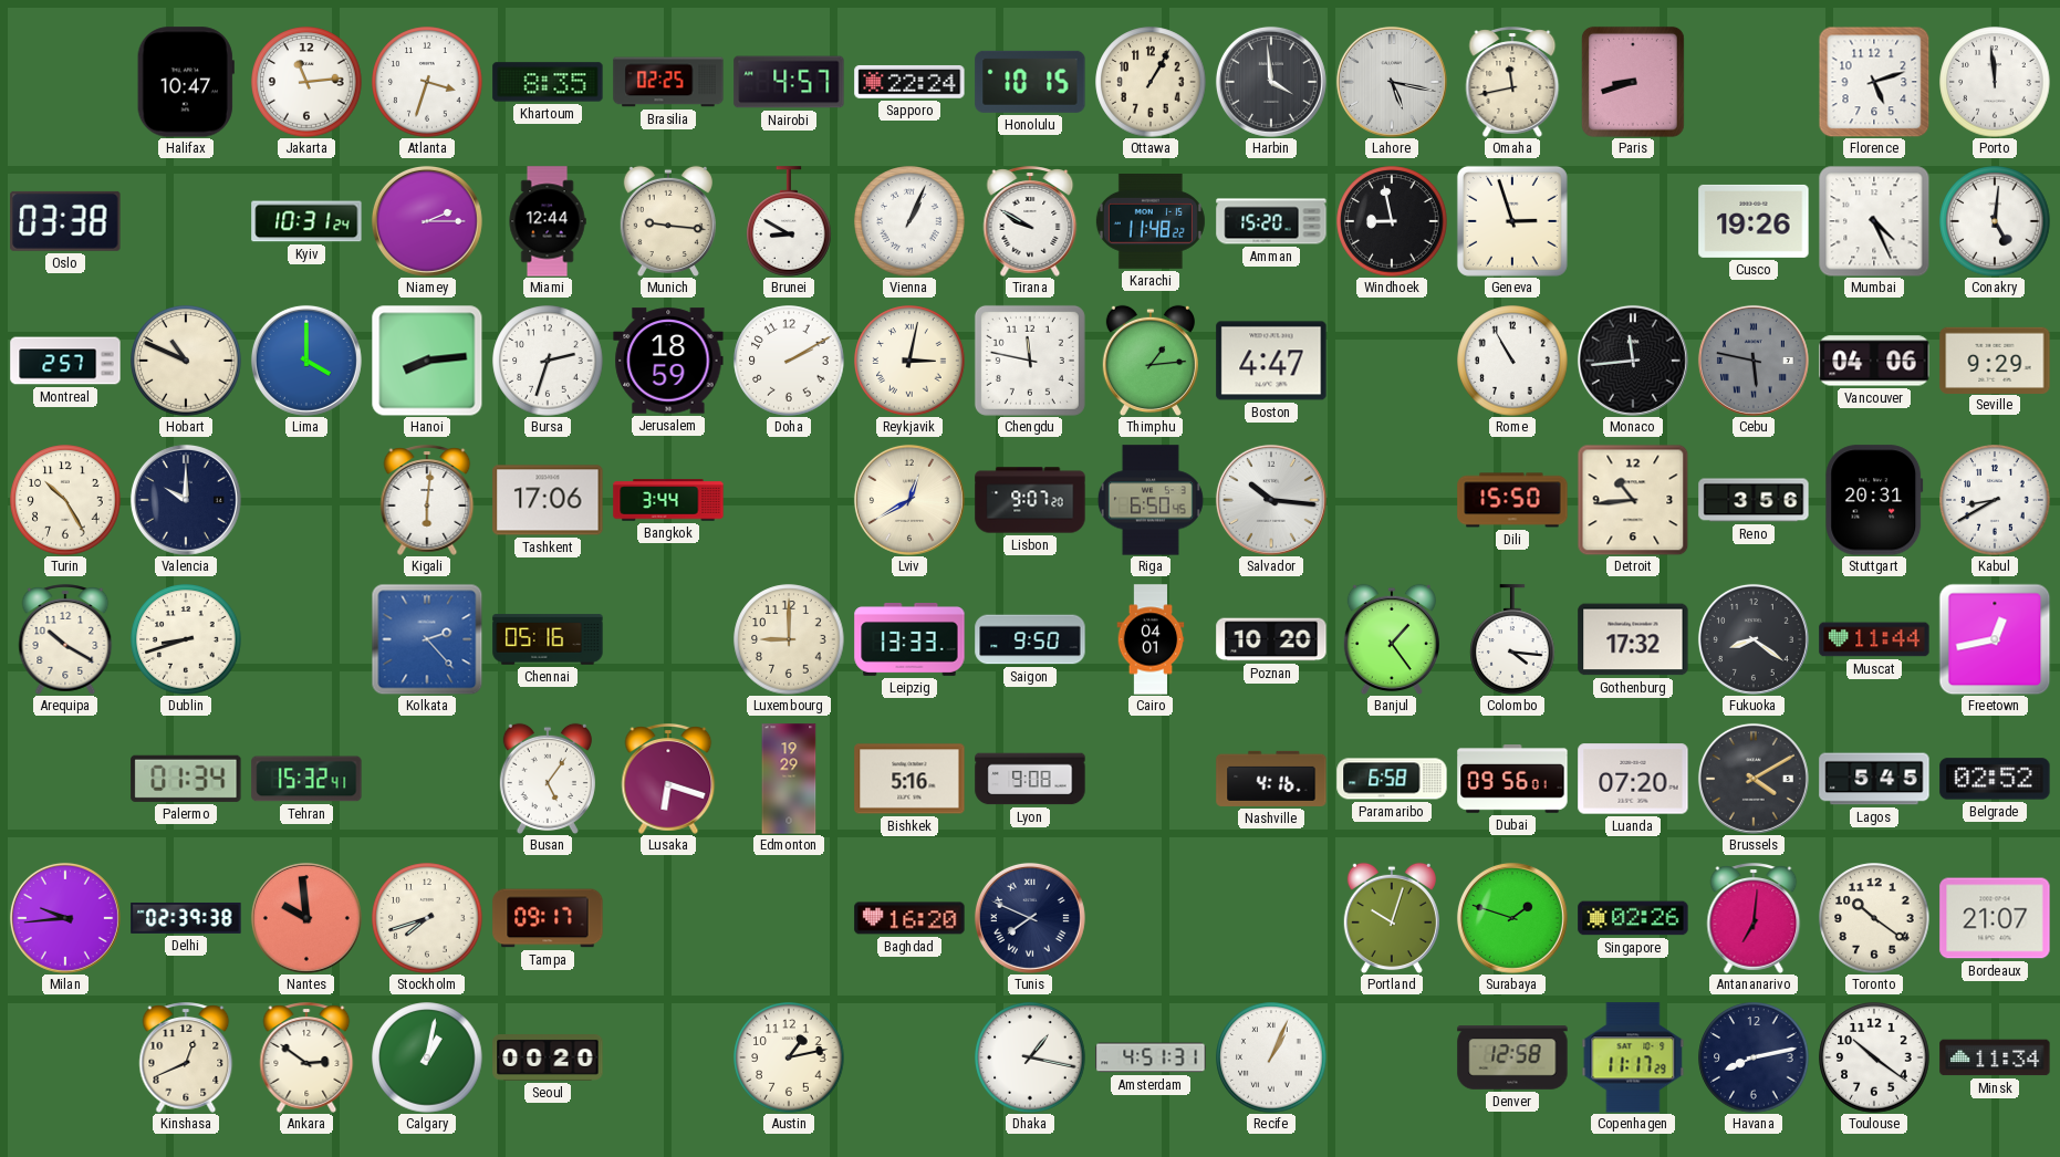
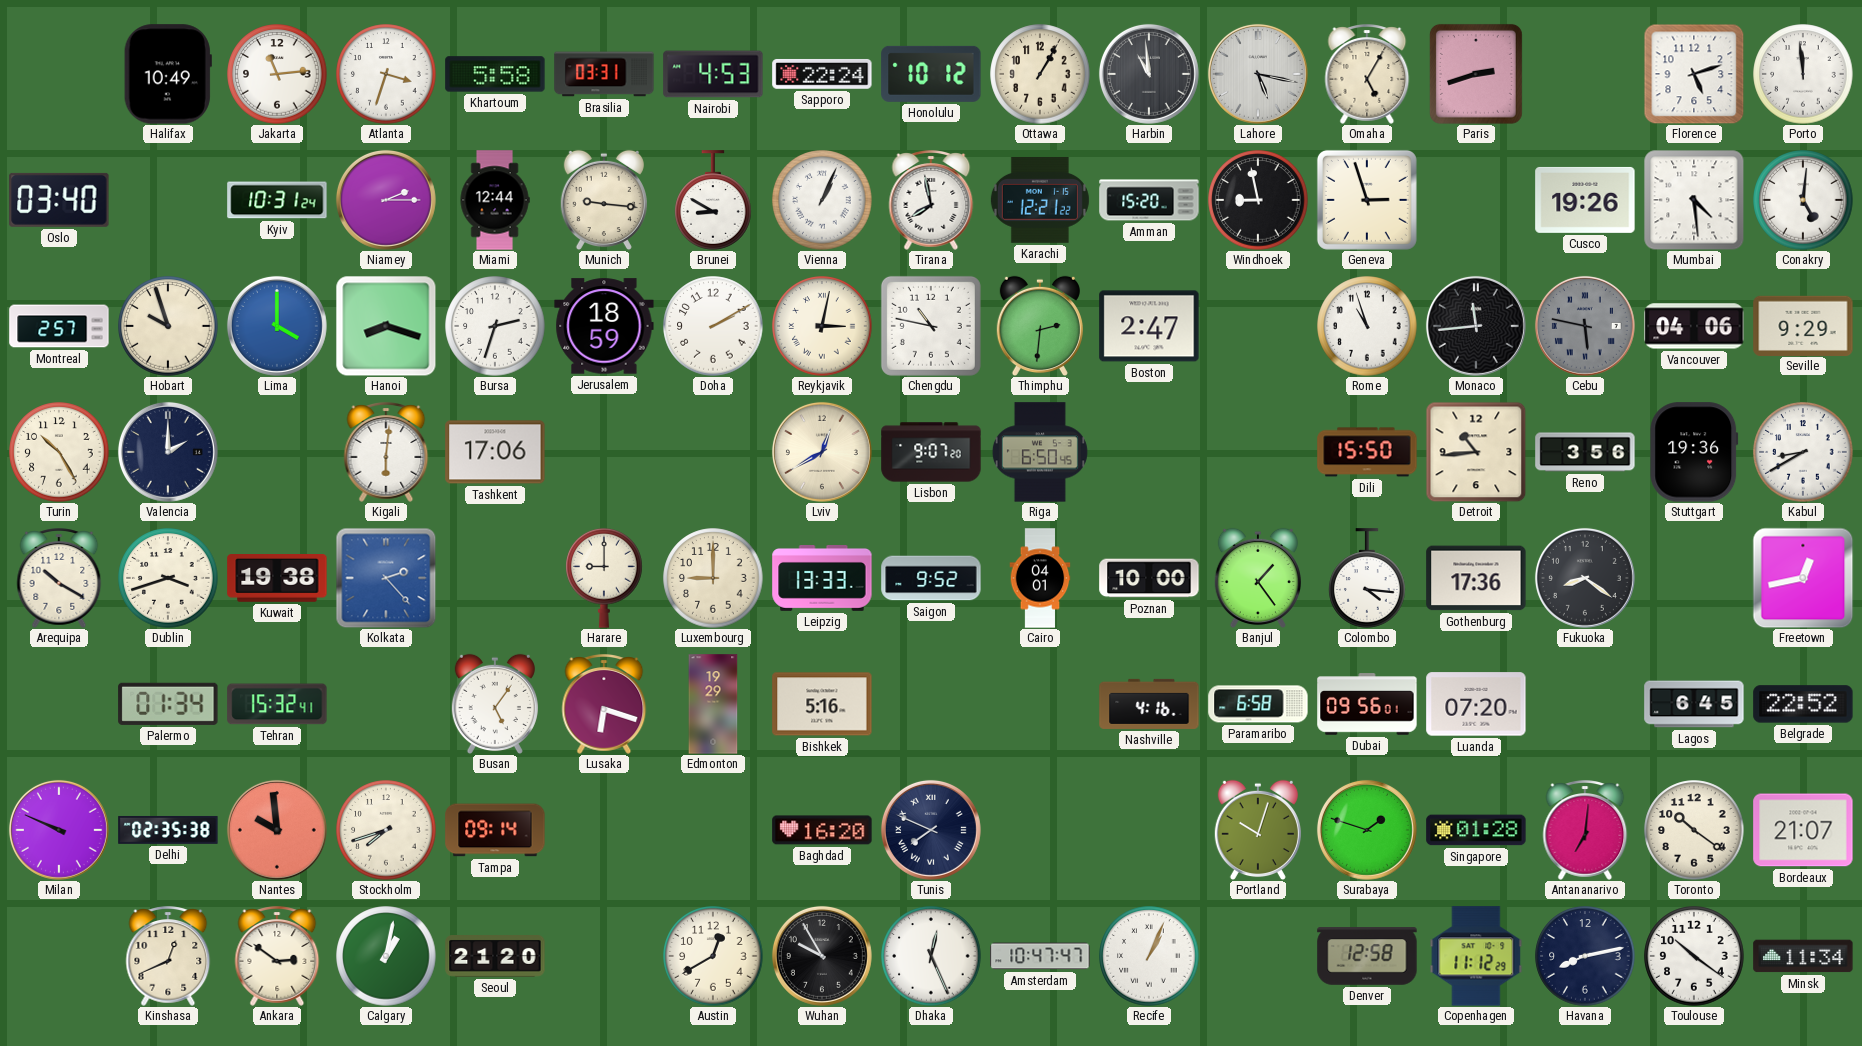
Halifax: 10:47 -> 10:49
Khartoum: 8:35 -> 5:58
Brasilia: 02:25 -> 03:31
Nairobi: 4:57 -> 4:53
Honolulu: 10:15 -> 10:12
Harbin: 3:59 -> 10:59
Omaha: 11:43 -> 5:05
Paris: 8:42 -> 2:42
Oslo: 03:38 -> 03:40
Tirana: 9:50 -> 7:58
Karachi: 11:48 -> 12:21
Mumbai: 4:26 -> 4:29
Hobart: 10:49 -> 9:57
Hanoi: 8:14 -> 8:18
Chengdu: 11:47 -> 10:47
Thimphu: 1:14 -> 2:31
Boston: 4:47 -> 2:47
Rome: 10:55 -> 10:57
Valencia: 10:00 -> 2:00
Bangkok: 3:44 -> none
Salvador: 10:16 -> none
Stuttgart: 20:31 -> 19:36
Dublin: 8:42 -> 3:42
Kuwait: none -> 19:38
Chennai: 05:16 -> none
Harare: none -> 9:00
Saigon: 9:50 -> 9:52
Poznan: 10:20 -> 10:00
Gothenburg: 17:32 -> 17:36
Muscat: 11:44 -> none
Lyon: 9:08 -> none
Brussels: 4:10 -> none
Lagos: 5:45 -> 6:45
Belgrade: 02:52 -> 22:52
Milan: 9:44 -> 9:49
Delhi: 02:39 -> 02:35
Tampa: 09:17 -> 09:14
Singapore: 02:26 -> 01:28
Seoul: 00:20 -> 21:20
Austin: 1:13 -> 12:40
Wuhan: none -> 9:55
Dhaka: 1:17 -> 12:26
Amsterdam: 4:51 -> 10:47
Copenhagen: 11:17 -> 11:12
